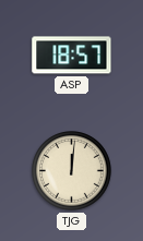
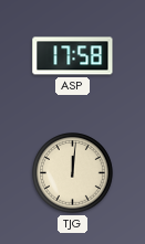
ASP: 18:57 -> 17:58
